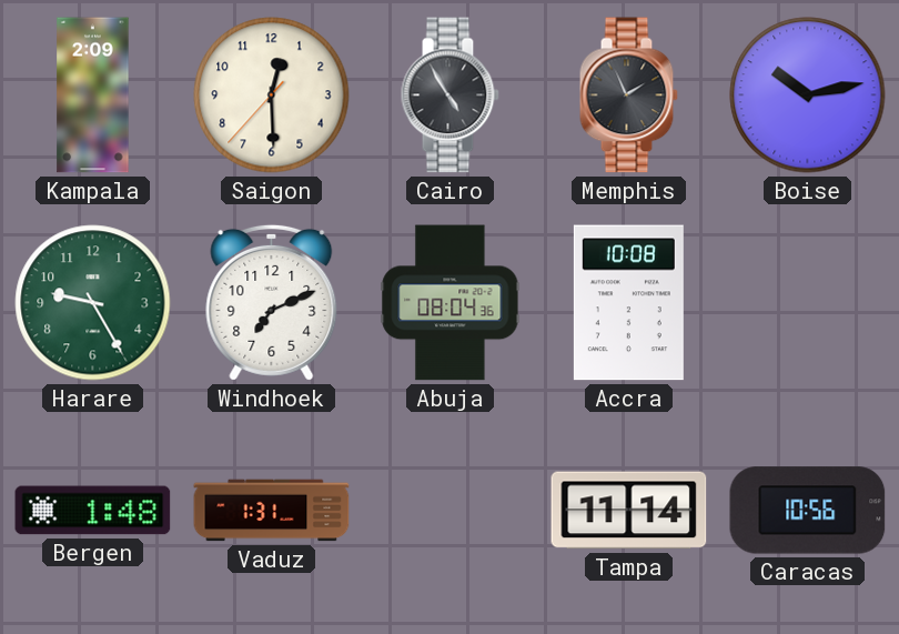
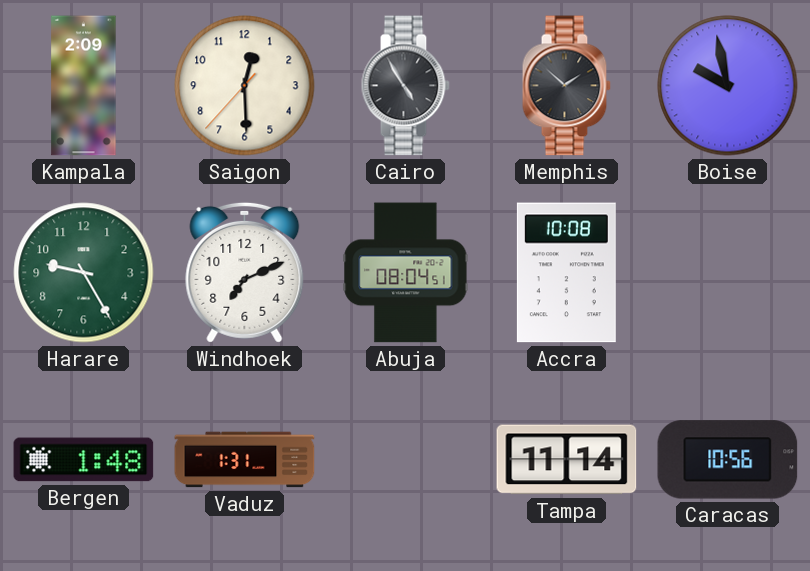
Memphis: 1:56 -> 1:52
Boise: 10:13 -> 9:58
Abuja: 08:04:36 -> 08:04:51
